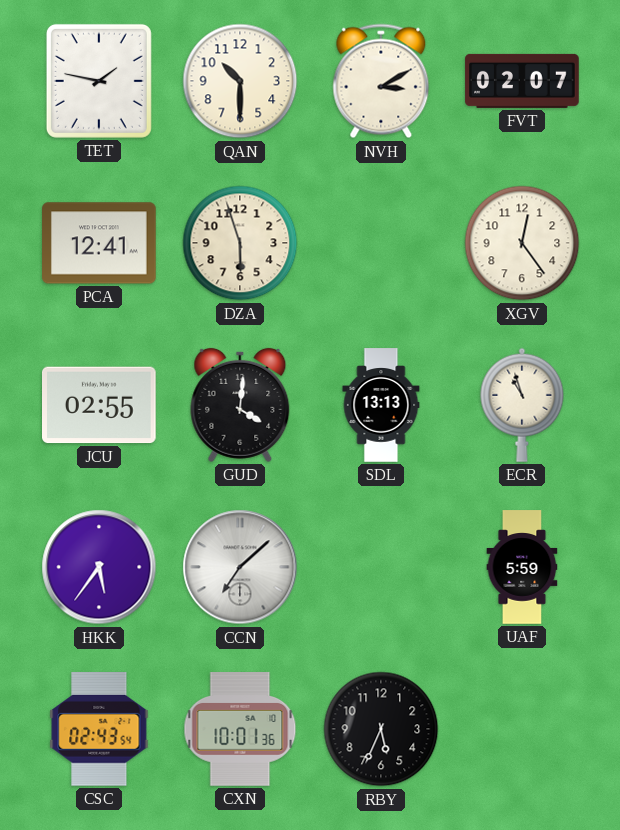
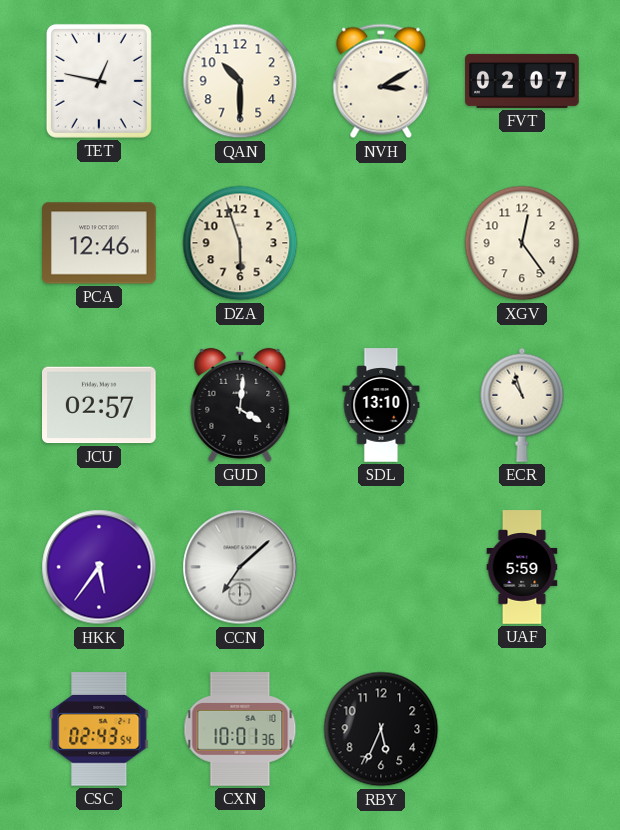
TET: 1:47 -> 12:47
PCA: 12:41 -> 12:46
JCU: 02:55 -> 02:57
SDL: 13:13 -> 13:10
